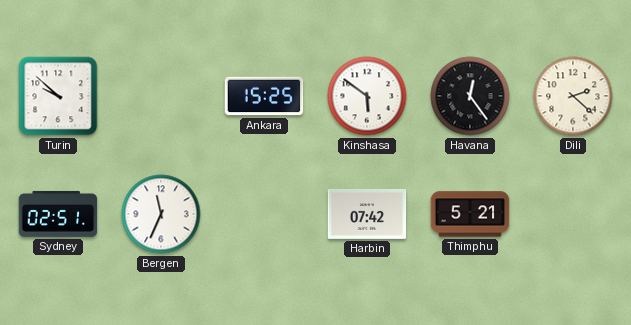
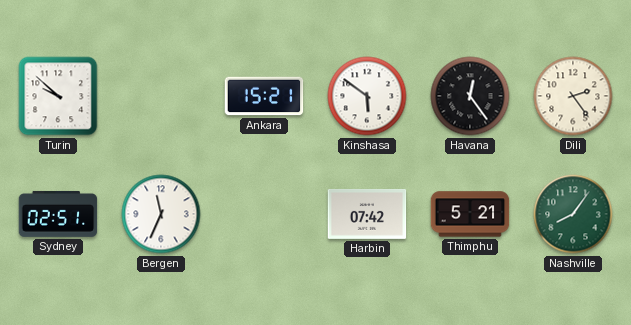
Ankara: 15:25 -> 15:21
Dili: 2:22 -> 2:24
Nashville: none -> 8:06
